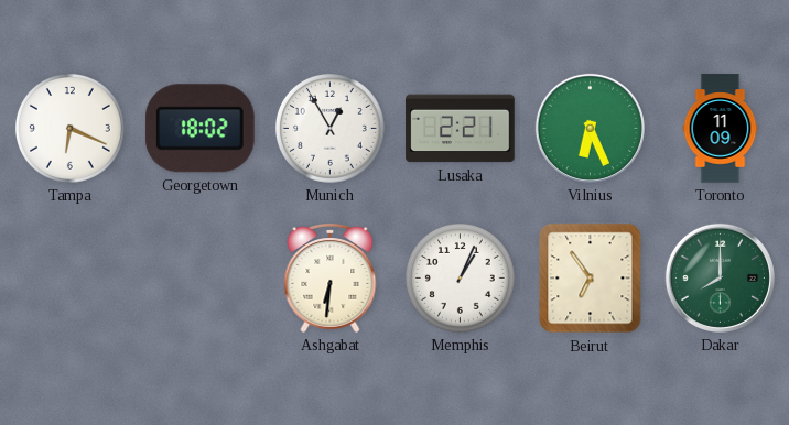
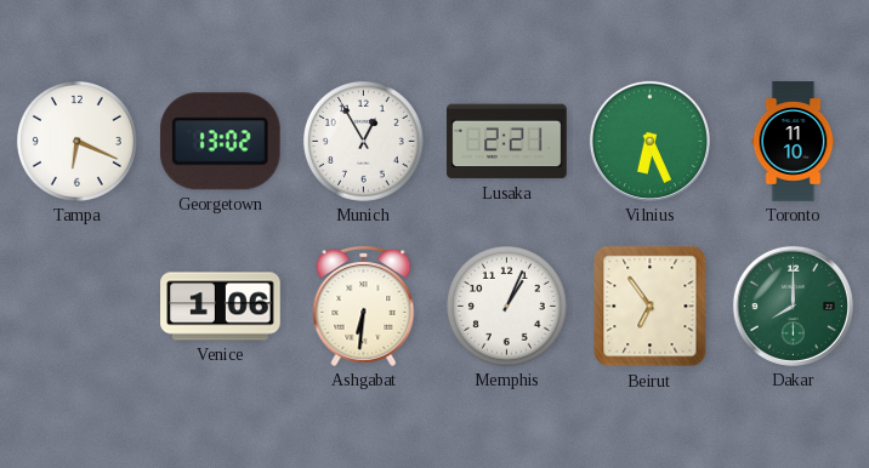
Georgetown: 18:02 -> 13:02
Toronto: 11:09 -> 11:10
Venice: none -> 1:06
